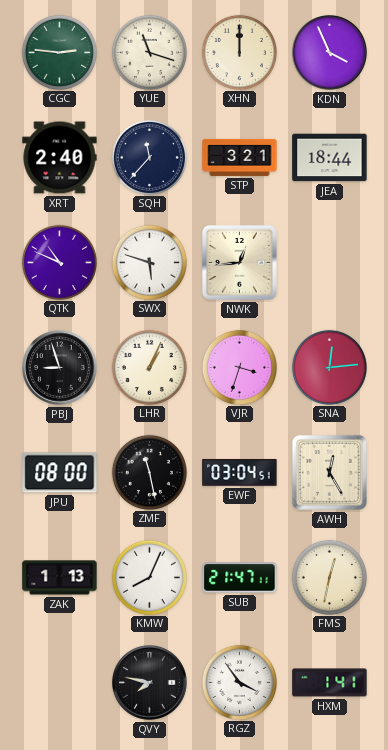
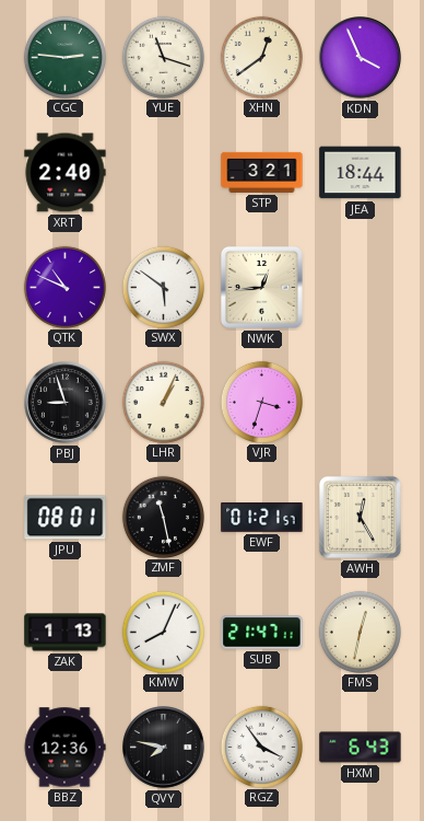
XHN: 12:00 -> 12:39
SQH: 11:37 -> none
SWX: 5:48 -> 5:51
SNA: 12:14 -> none
JPU: 08:00 -> 08:01
EWF: 03:04 -> 01:21
BBZ: none -> 12:36
HXM: 1:41 -> 6:43
